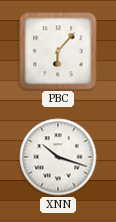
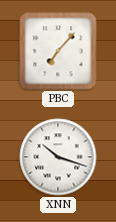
PBC: 6:07 -> 7:07
